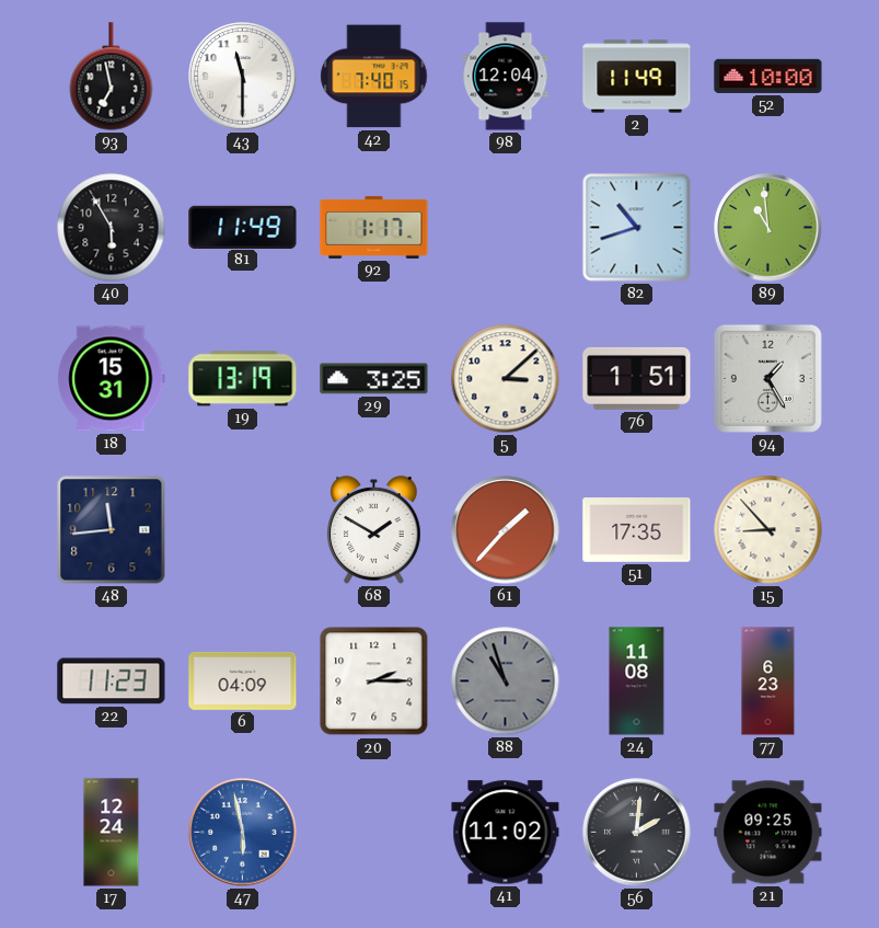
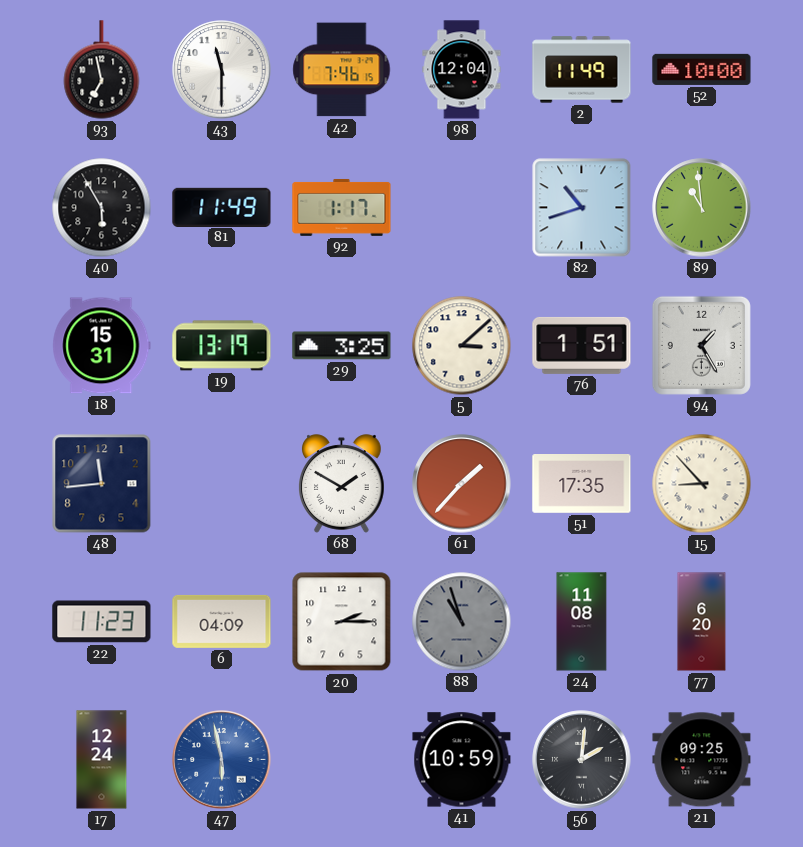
42: 7:40 -> 7:46
77: 6:23 -> 6:20
41: 11:02 -> 10:59
